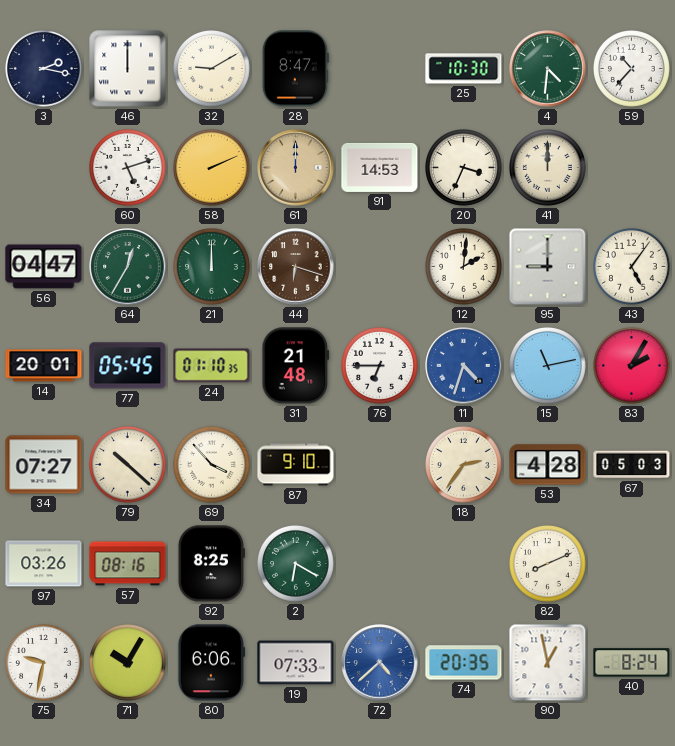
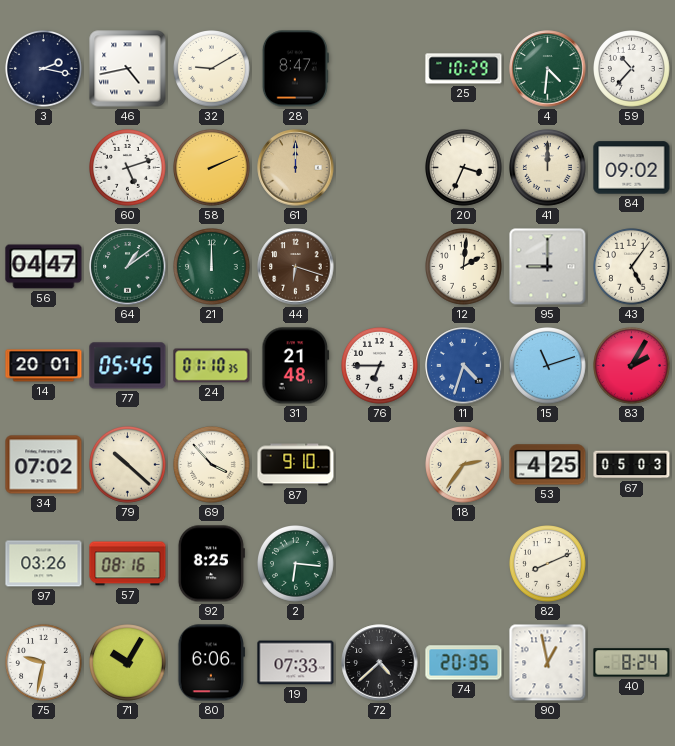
46: 12:00 -> 4:43
25: 10:30 -> 10:29
91: 14:53 -> none
84: none -> 09:02
64: 12:35 -> 1:09
15: 11:13 -> 11:12
34: 07:27 -> 07:02
53: 4:28 -> 4:25
2: 6:20 -> 6:16
72 dial: blue -> black
